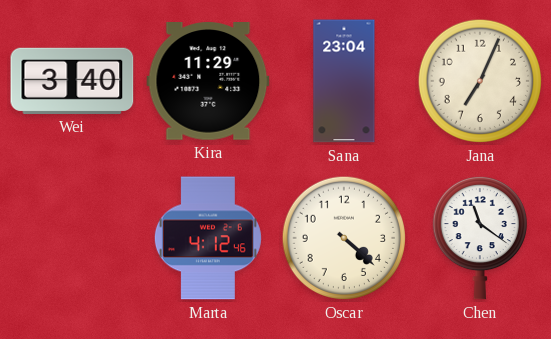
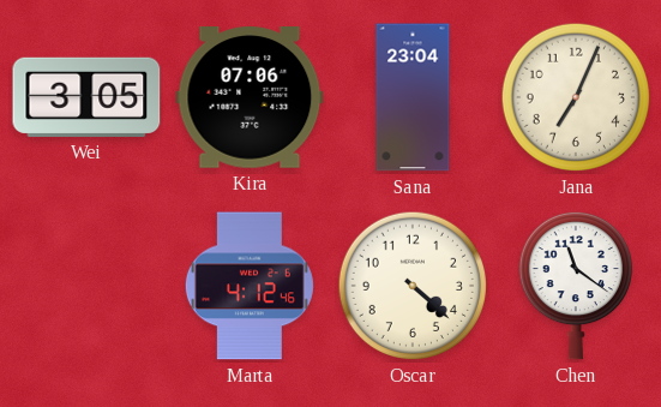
Wei: 3:40 -> 3:05
Kira: 11:29 -> 07:06
